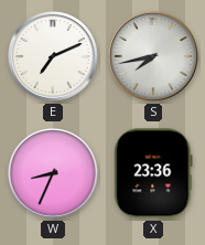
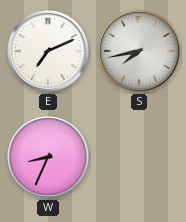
X: 23:36 -> none
